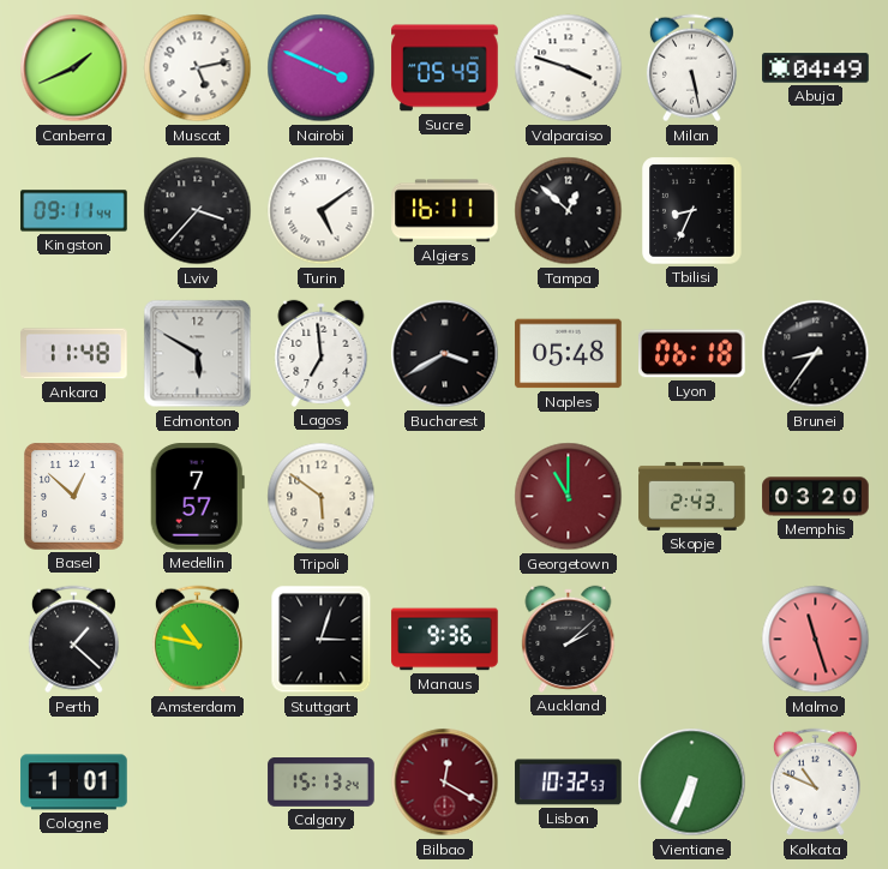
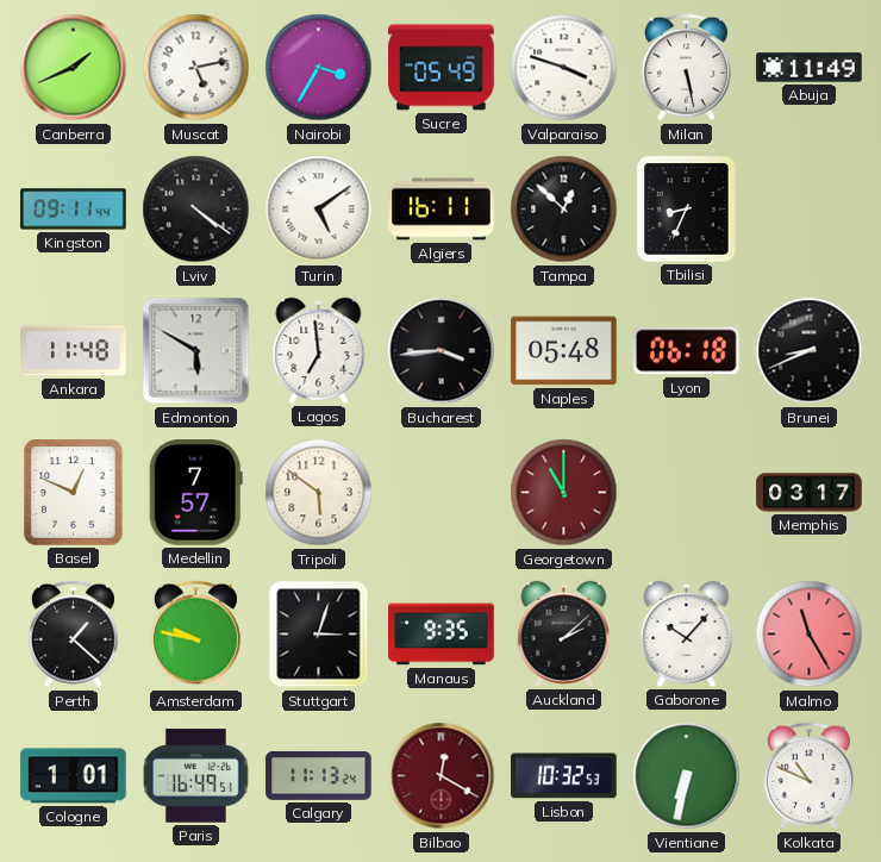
Nairobi: 3:49 -> 3:35
Abuja: 04:49 -> 11:49
Lviv: 3:37 -> 4:21
Bucharest: 3:40 -> 3:44
Brunei: 8:36 -> 8:41
Basel: 12:52 -> 12:49
Skopje: 2:43 -> none
Memphis: 03:20 -> 03:17
Amsterdam: 10:47 -> 9:47
Manaus: 9:36 -> 9:35
Gaborone: none -> 10:07
Malmo: 11:27 -> 11:25
Paris: none -> 16:49
Calgary: 15:13 -> 11:13
Vientiane: 6:34 -> 6:32
